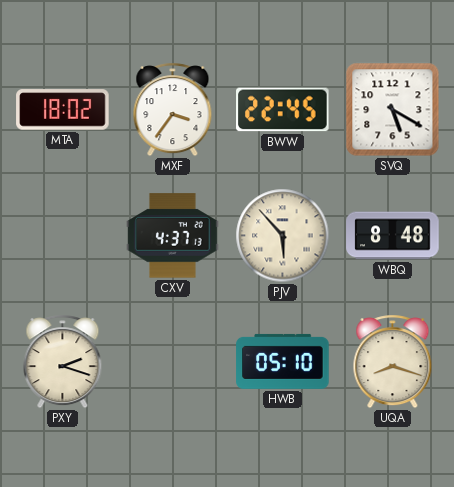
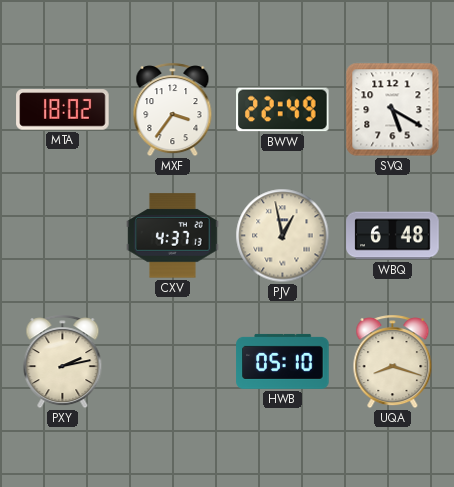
BWW: 22:45 -> 22:49
PJV: 5:53 -> 12:58
WBQ: 8:48 -> 6:48
PXY: 2:18 -> 2:13
